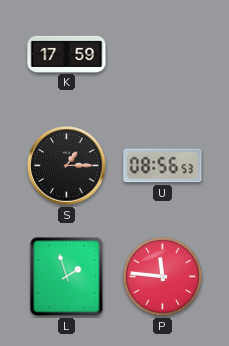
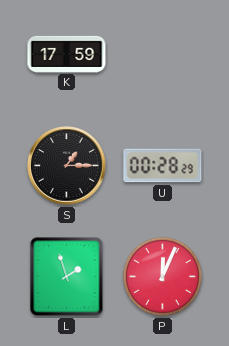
U: 08:56 -> 00:28
P: 11:46 -> 12:04
